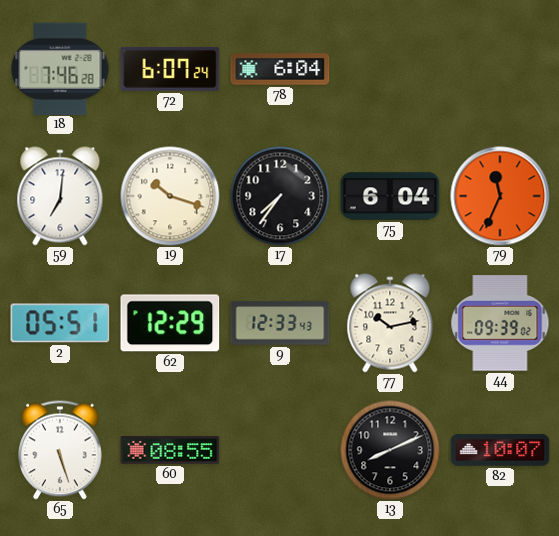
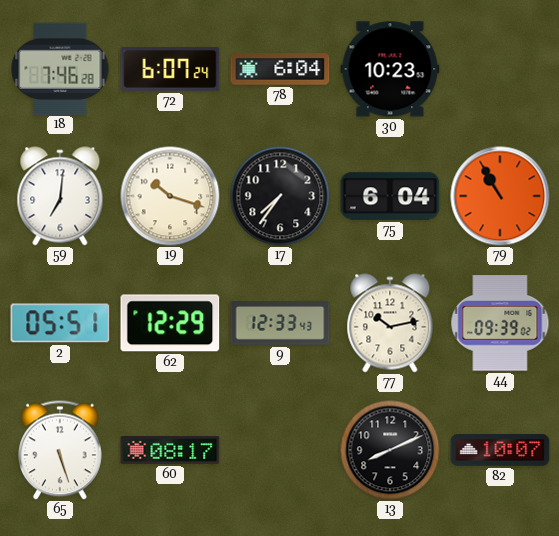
30: none -> 10:23
79: 11:34 -> 10:55
60: 08:55 -> 08:17
